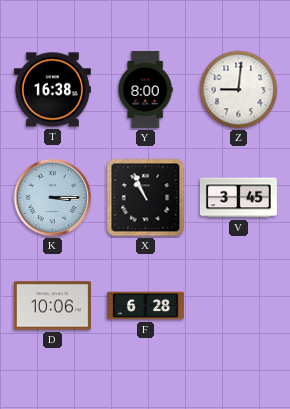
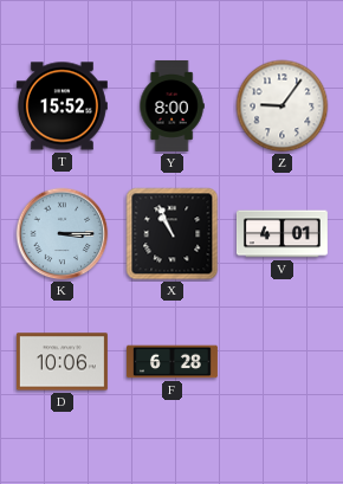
T: 16:38 -> 15:52
Z: 9:01 -> 9:06
V: 3:45 -> 4:01
